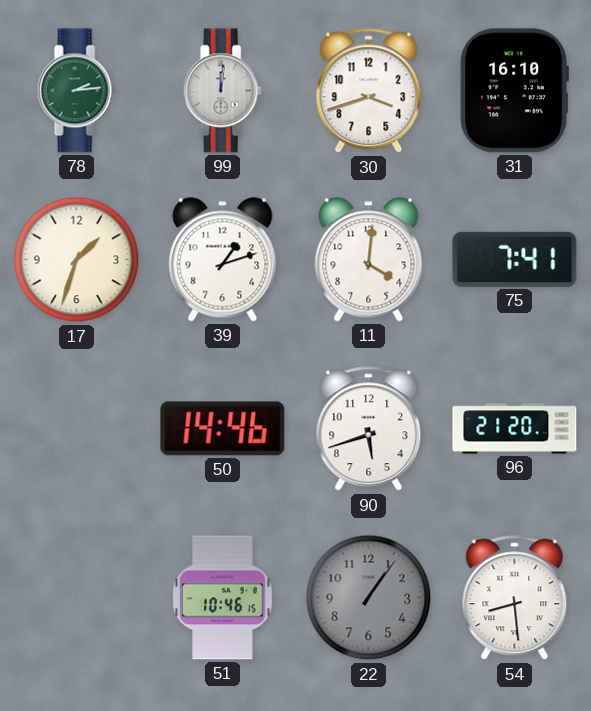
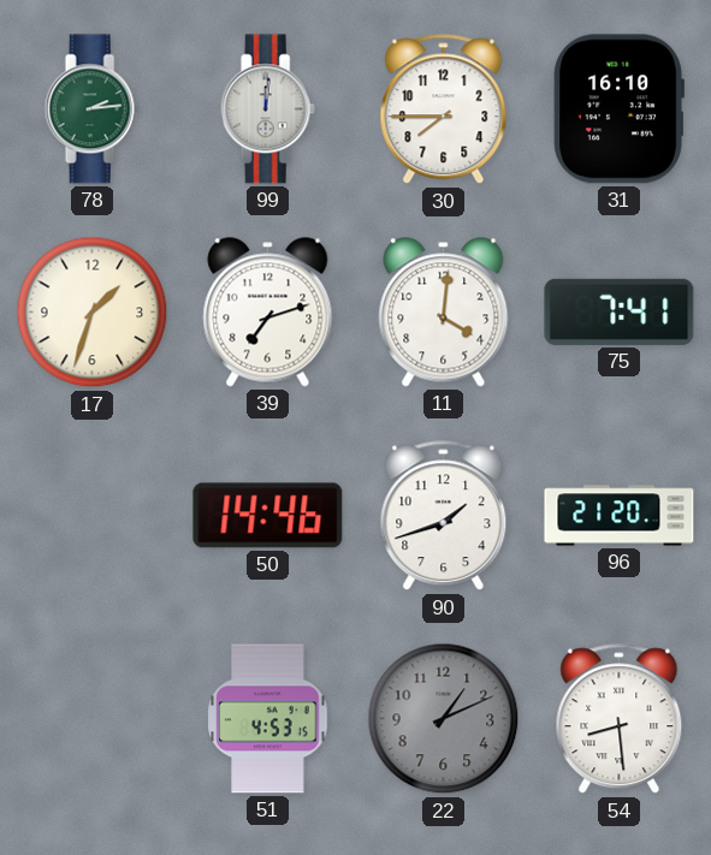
30: 3:42 -> 7:45
39: 1:12 -> 7:12
90: 5:42 -> 1:42
51: 10:46 -> 4:53
22: 1:06 -> 1:11
